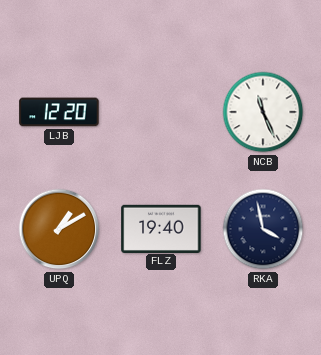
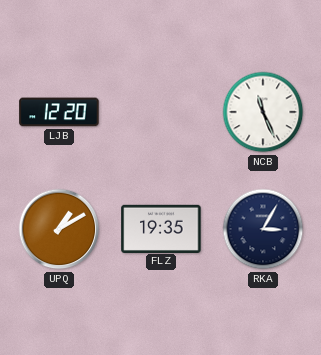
FLZ: 19:40 -> 19:35
RKA: 3:58 -> 3:05
